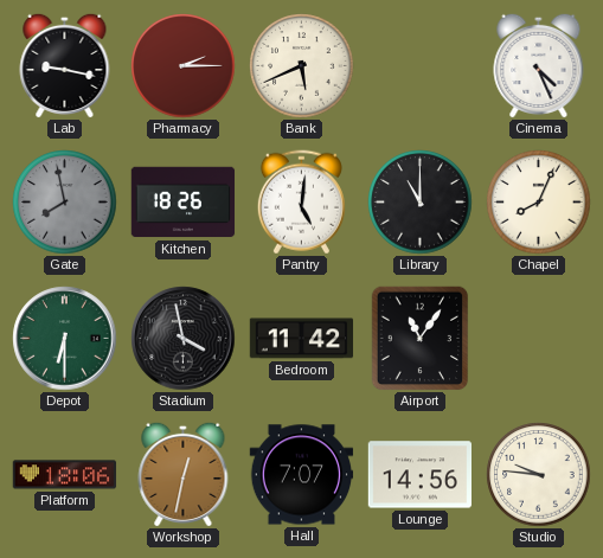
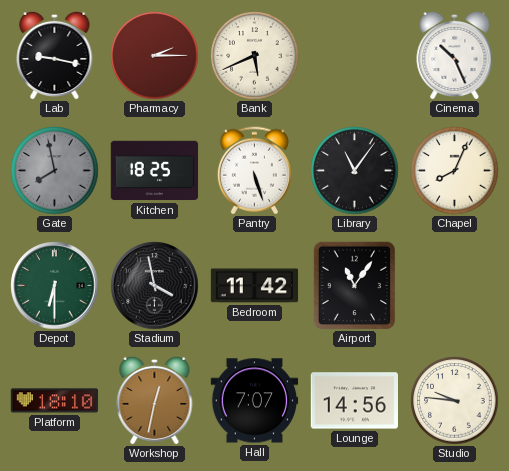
Cinema: 4:26 -> 10:26
Kitchen: 18:26 -> 18:25
Pantry: 5:01 -> 5:27
Library: 11:00 -> 11:06
Platform: 18:06 -> 18:10
